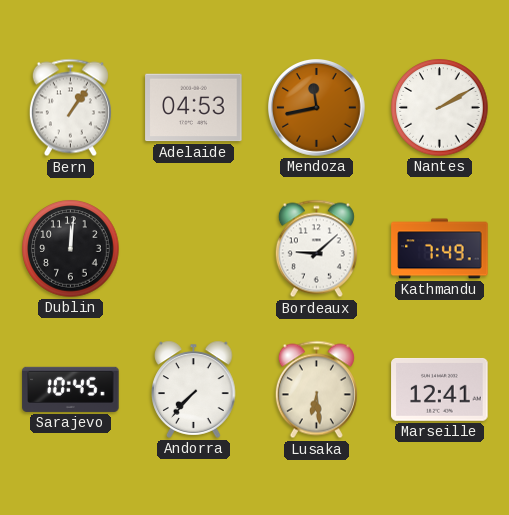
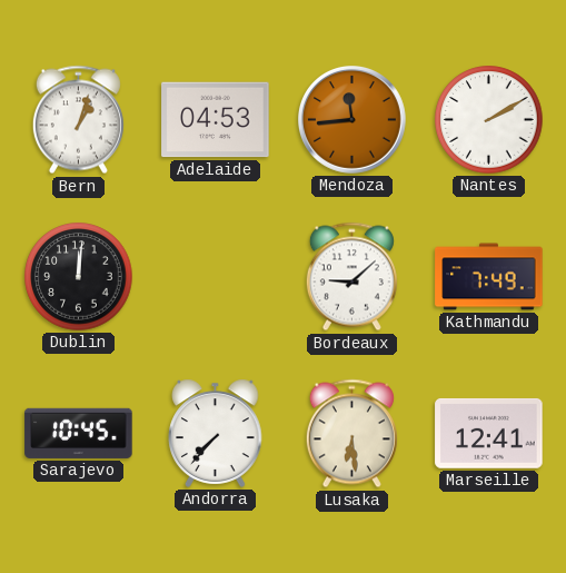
Bern: 1:06 -> 1:03
Mendoza: 11:43 -> 11:44
